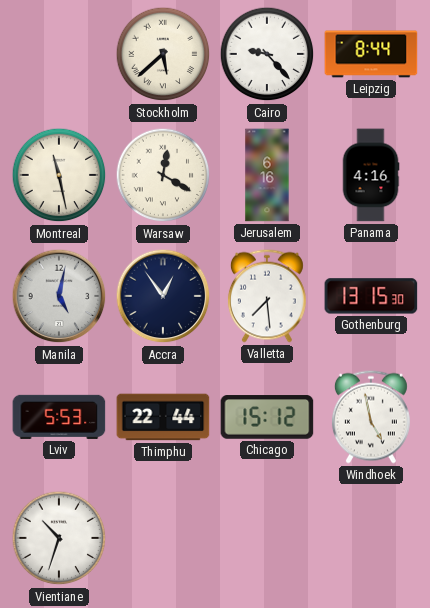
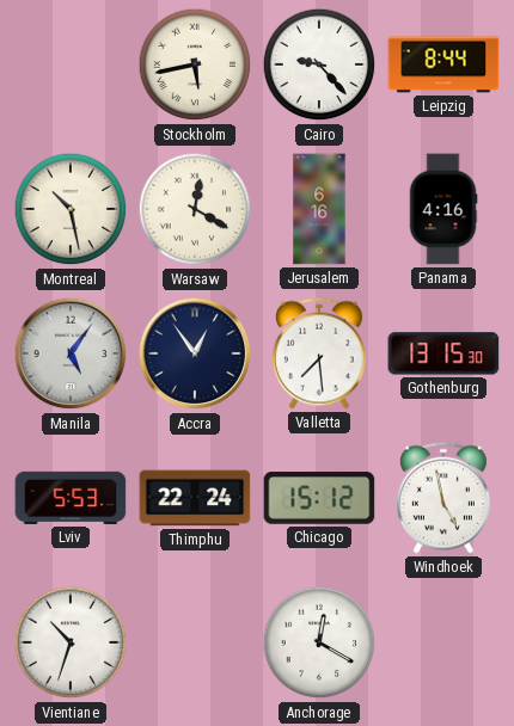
Stockholm: 5:38 -> 5:43
Montreal: 11:28 -> 10:28
Manila: 5:02 -> 5:06
Thimphu: 22:44 -> 22:24
Anchorage: none -> 12:20
